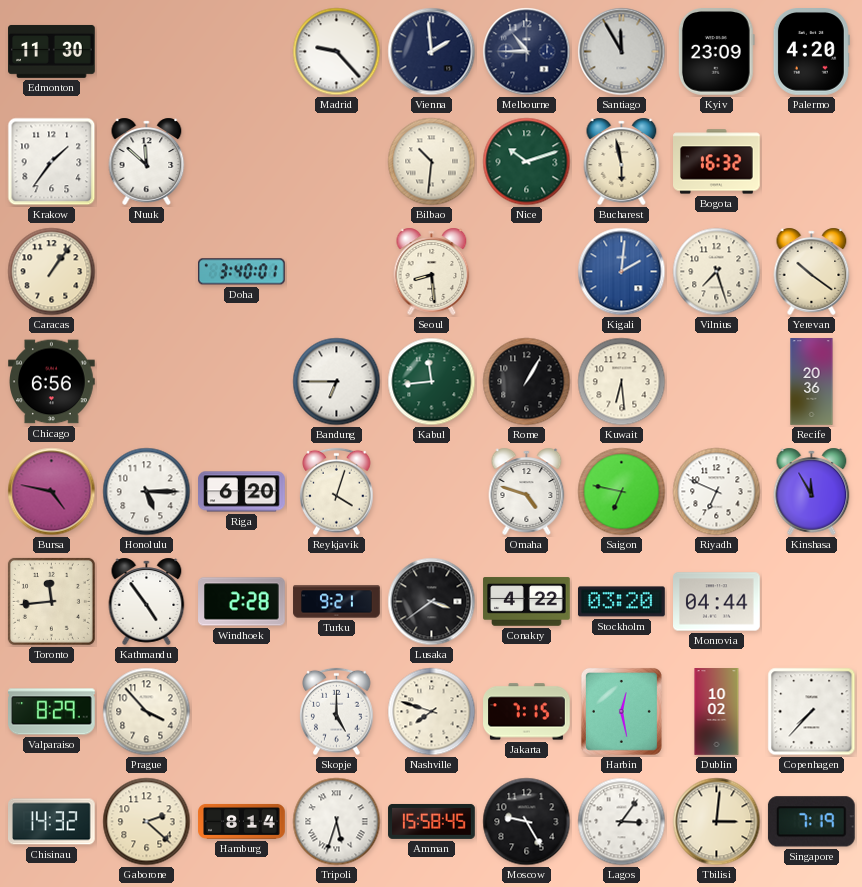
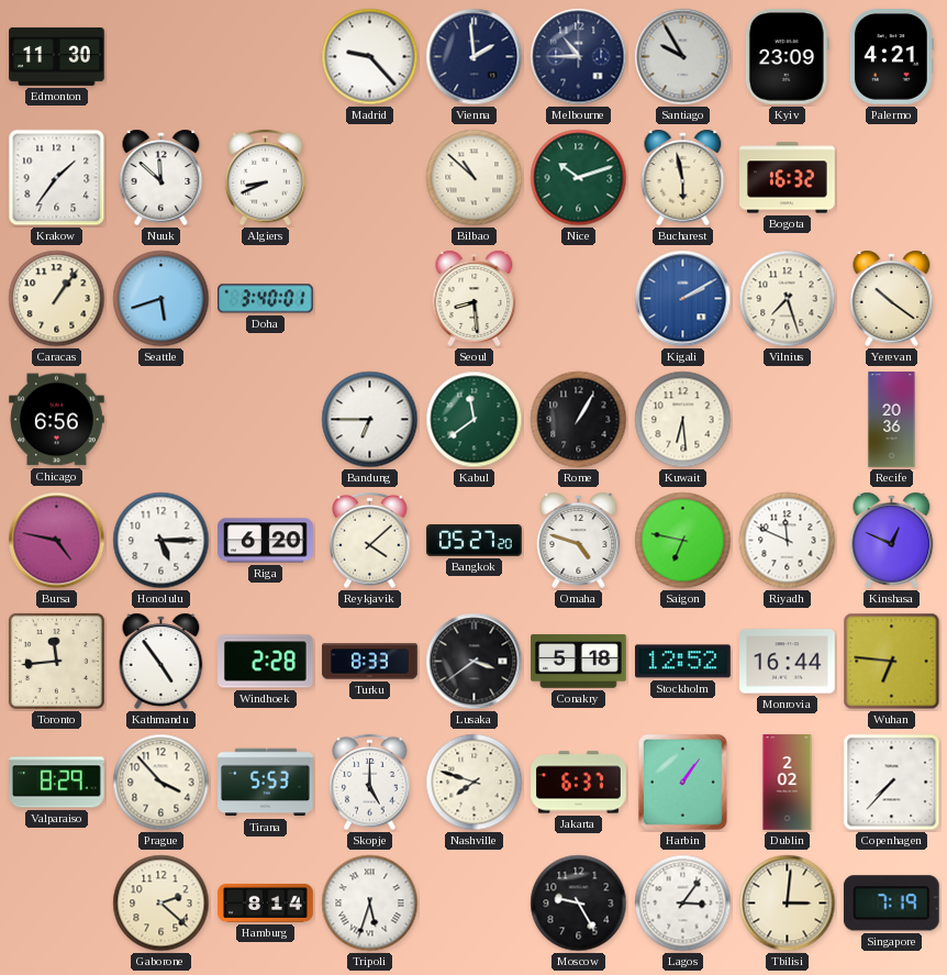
Santiago: 11:55 -> 9:55
Palermo: 4:20 -> 4:21
Algiers: none -> 8:41
Bilbao: 10:31 -> 10:52
Seattle: none -> 5:42
Kigali: 2:01 -> 2:10
Kabul: 11:44 -> 11:39
Reykjavik: 4:03 -> 4:08
Bangkok: none -> 05:27
Riyadh: 6:49 -> 11:49
Kinshasa: 11:55 -> 12:49
Turku: 9:21 -> 8:33
Conakry: 4:22 -> 5:18
Stockholm: 03:20 -> 12:52
Monrovia: 04:44 -> 16:44
Wuhan: none -> 6:46
Tirana: none -> 5:53
Jakarta: 7:15 -> 6:37
Harbin: 12:28 -> 1:06
Dublin: 10:02 -> 2:02
Chisinau: 14:32 -> none
Amman: 15:58 -> none
